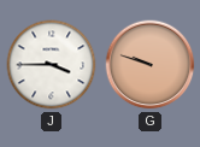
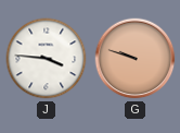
J: 3:45 -> 3:46
